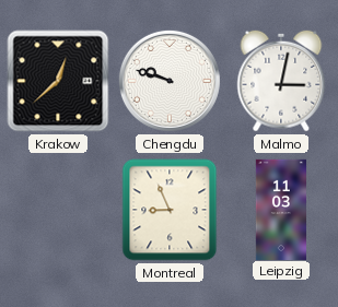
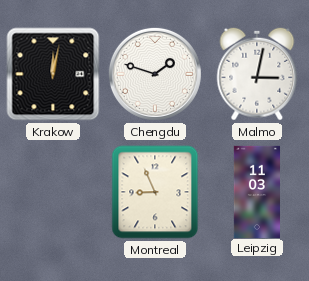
Krakow: 12:38 -> 12:02
Chengdu: 9:48 -> 1:48
